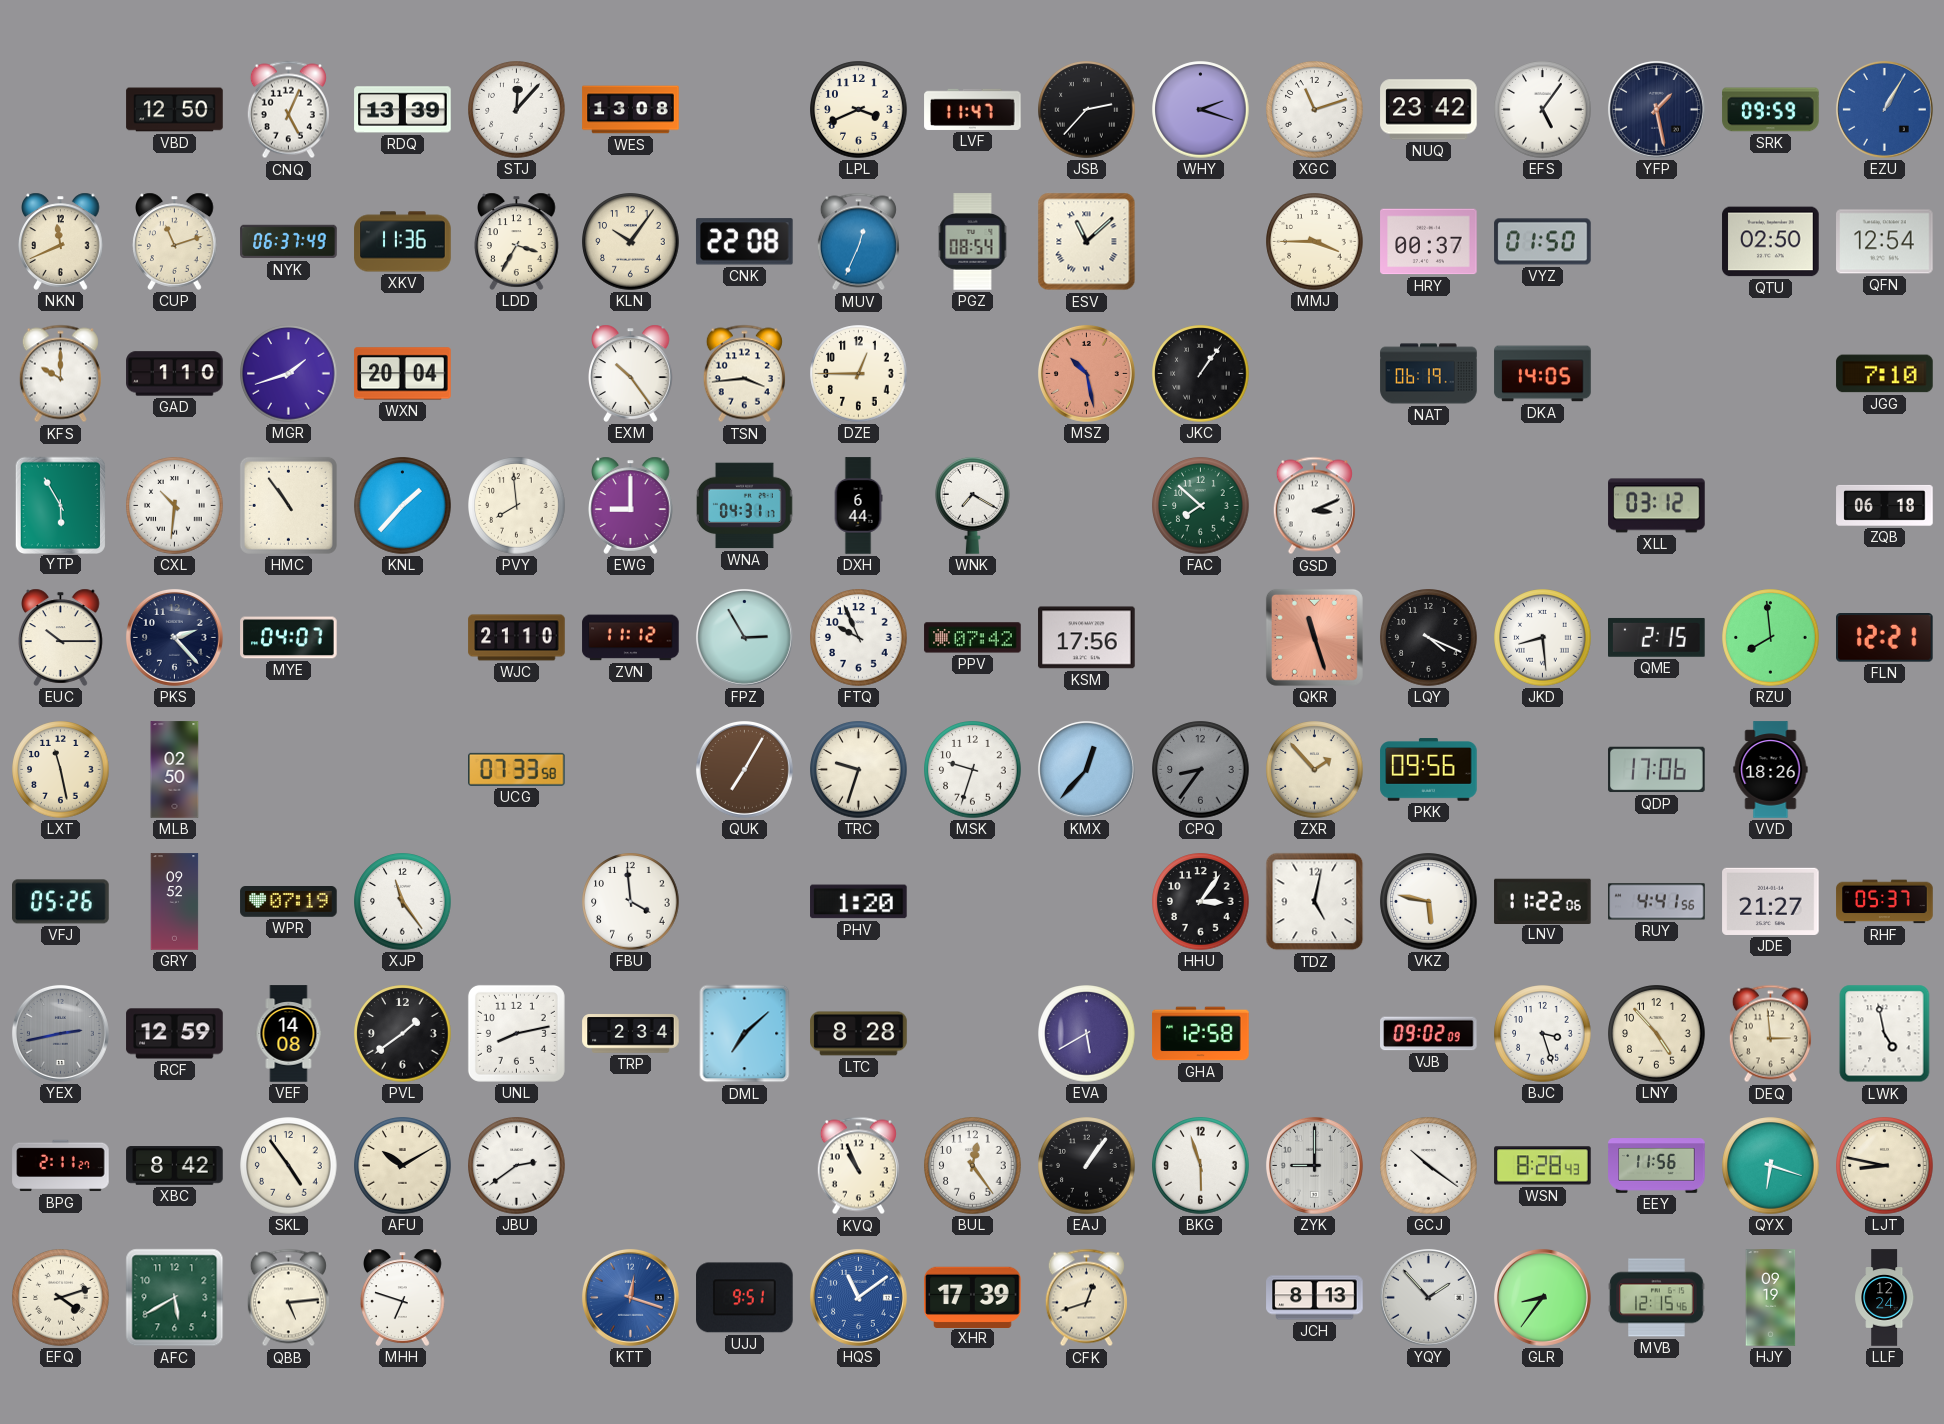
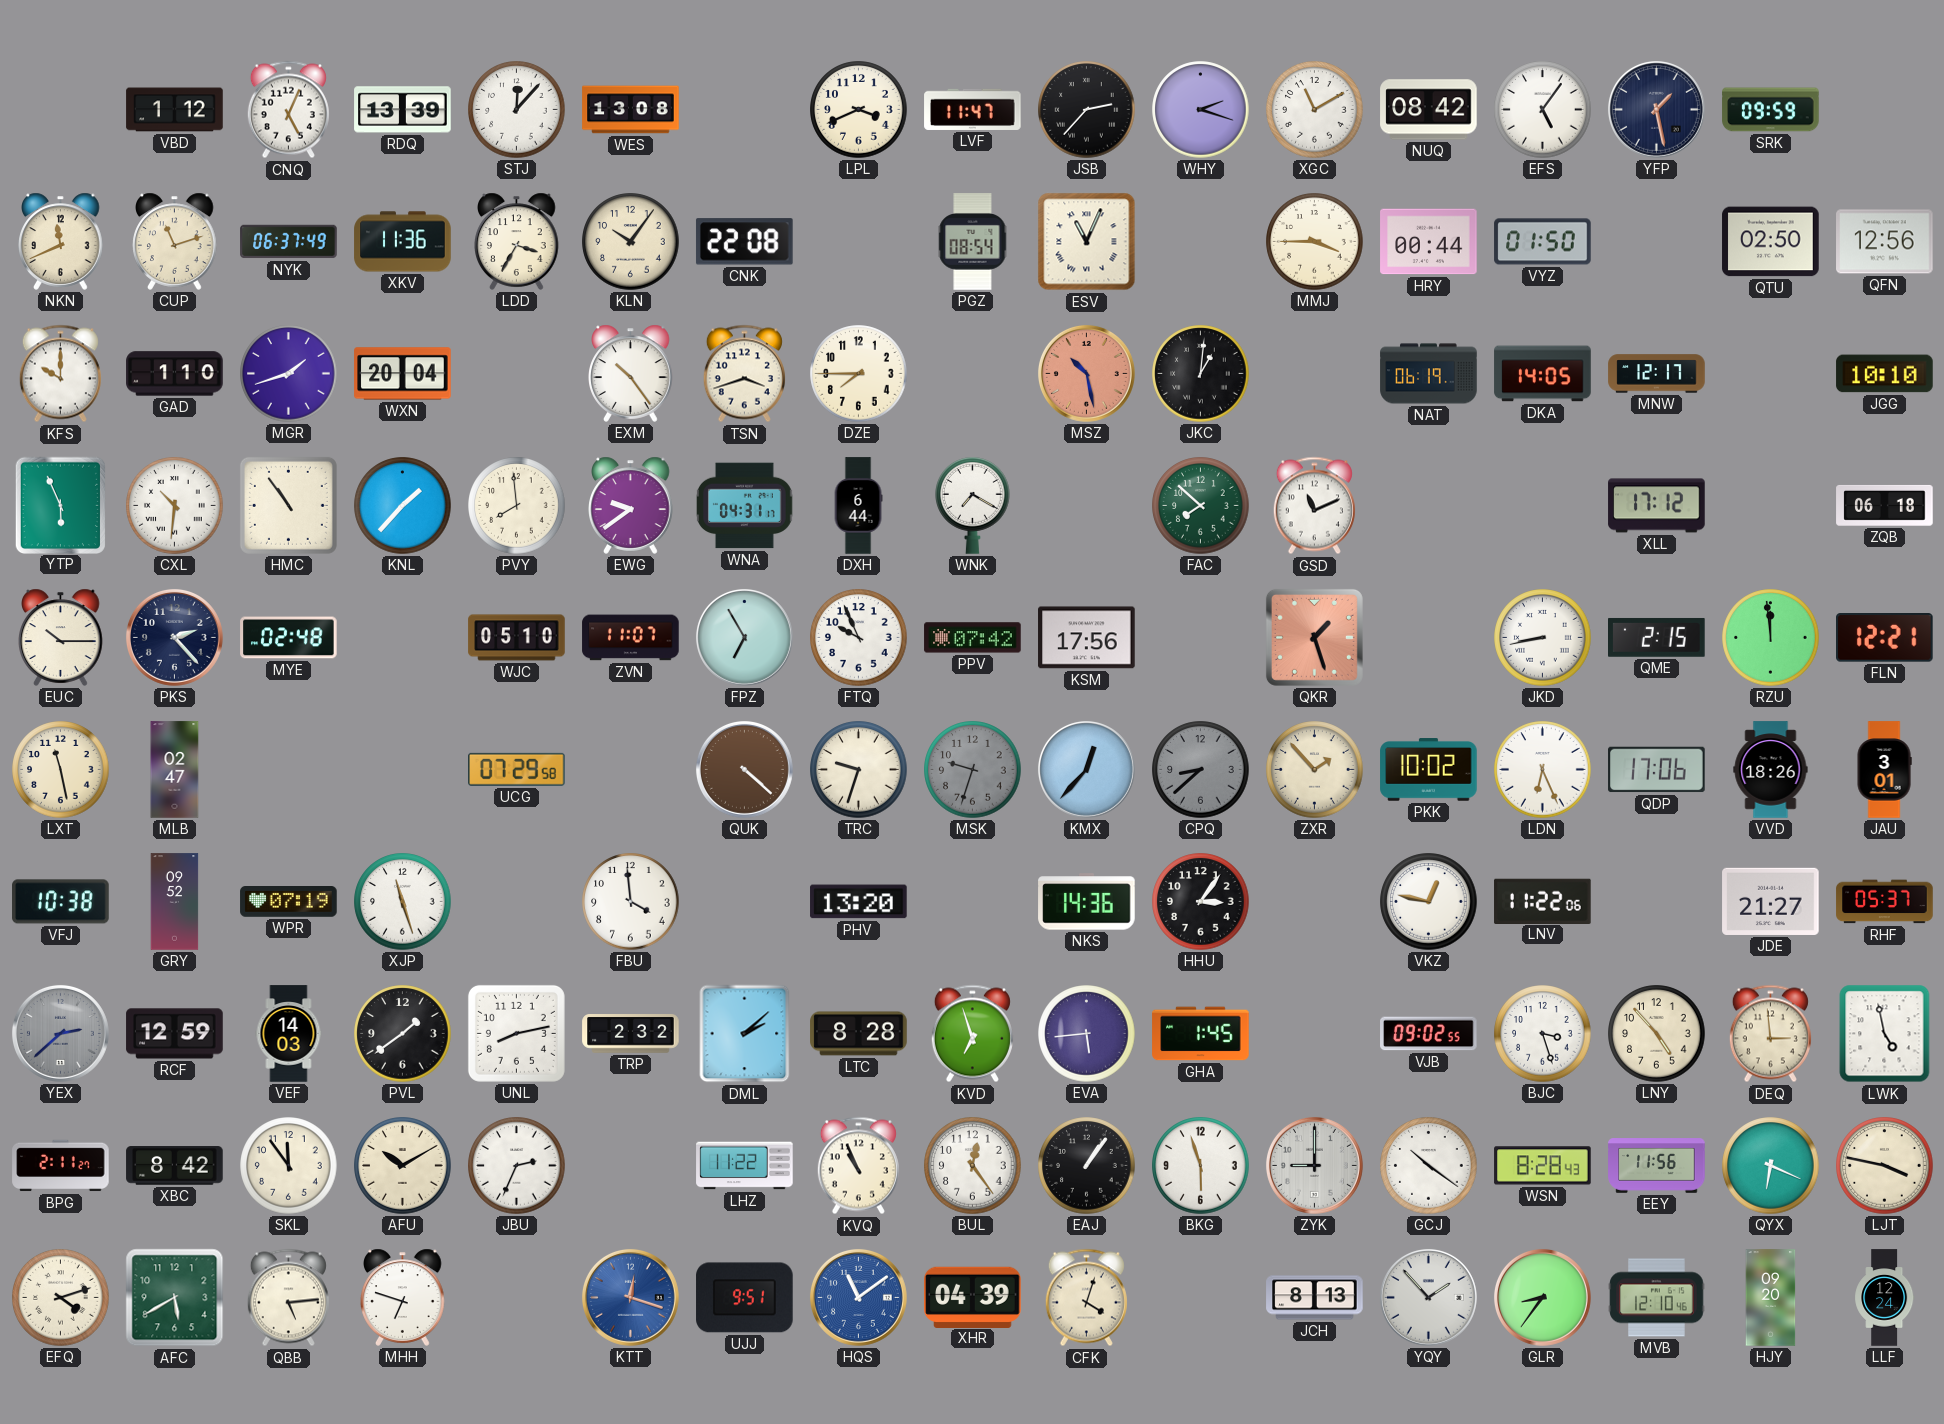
VBD: 12:50 -> 1:12
XGC: 11:12 -> 11:10
NUQ: 23:42 -> 08:42
EZU: 1:05 -> none
MUV: 12:34 -> none
ESV: 11:08 -> 11:04
HRY: 00:37 -> 00:44
QFN: 12:54 -> 12:56
TSN: 3:44 -> 3:42
DZE: 12:45 -> 7:45
JKC: 1:06 -> 1:01
MNW: none -> 12:17
JGG: 7:10 -> 10:10
YTP: 5:55 -> 5:56
EWG: 9:00 -> 9:39
GSD: 3:11 -> 11:11
XLL: 03:12 -> 17:12
MYE: 04:07 -> 02:48
WJC: 21:10 -> 05:10
ZVN: 11:12 -> 11:07
FPZ: 2:55 -> 6:55
QKR: 11:27 -> 1:27
LQY: 4:19 -> none
JKD: 8:29 -> 8:43
RZU: 7:59 -> 11:59
MLB: 02:50 -> 02:47
UCG: 07:33 -> 07:29
QUK: 7:05 -> 4:22
MSK dial: white -> grey
CPQ: 8:36 -> 8:38
PKK: 09:56 -> 10:02
LDN: none -> 6:26
JAU: none -> 3:01
VFJ: 05:26 -> 10:38
XJP: 11:24 -> 11:27
PHV: 1:20 -> 13:20
NKS: none -> 14:36
TDZ: 5:02 -> none
VKZ: 5:47 -> 12:47
RUY: 4:41 -> none
YEX: 2:43 -> 2:38
VEF: 14:08 -> 14:03
TRP: 2:34 -> 2:32
DML: 7:08 -> 2:08
KVD: none -> 6:57
EVA: 5:40 -> 5:44
GHA: 12:58 -> 1:45
VJB: 09:02:09 -> 09:02:55
SKL: 4:54 -> 11:54
JBU: 2:39 -> 2:34
LHZ: none -> 11:22
QYX: 6:18 -> 6:19
LJT: 8:47 -> 3:47
XHR: 17:39 -> 04:39
CFK: 12:42 -> 4:03
MVB: 12:15 -> 12:10
HJY: 09:19 -> 09:20
